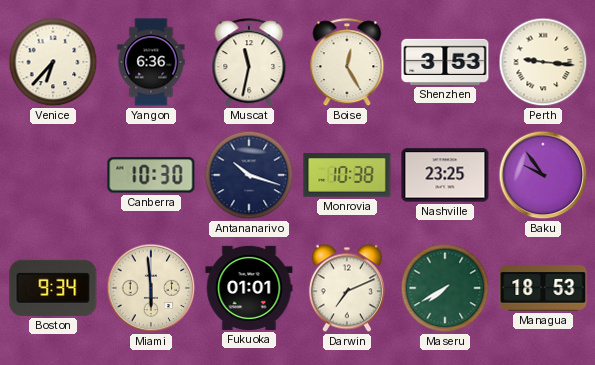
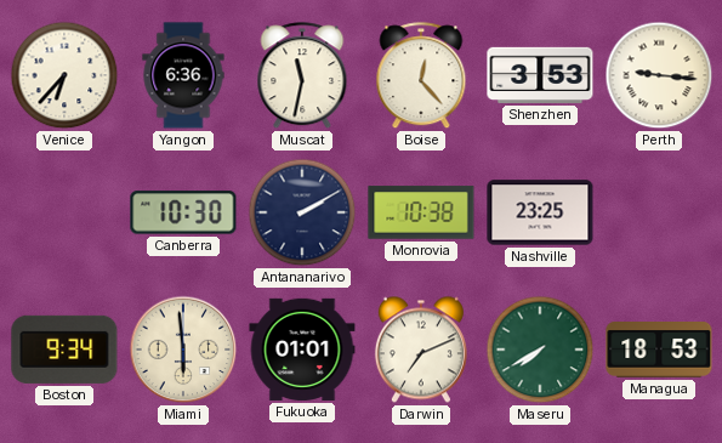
Boise: 12:25 -> 12:23
Antananarivo: 10:18 -> 2:10
Baku: 9:54 -> none
